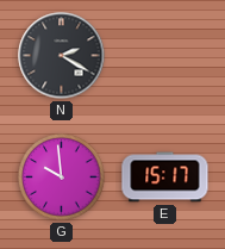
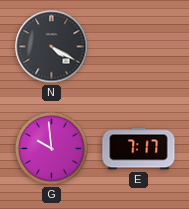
N: 2:20 -> 4:20
E: 15:17 -> 7:17
